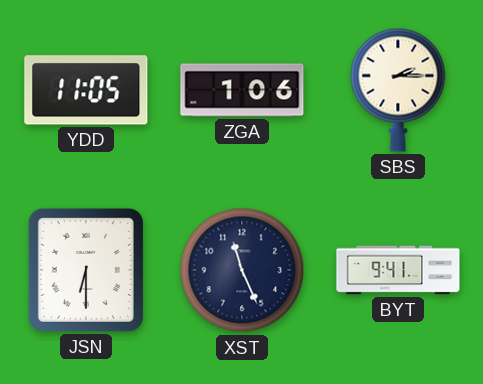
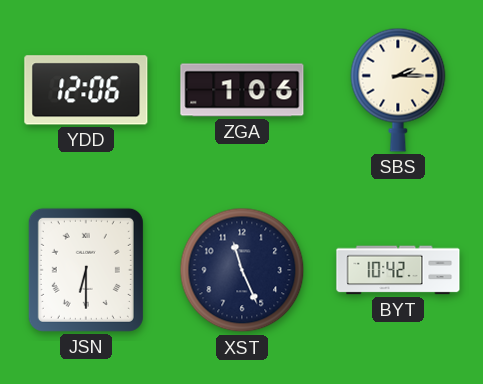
YDD: 11:05 -> 12:06
BYT: 9:41 -> 10:42
